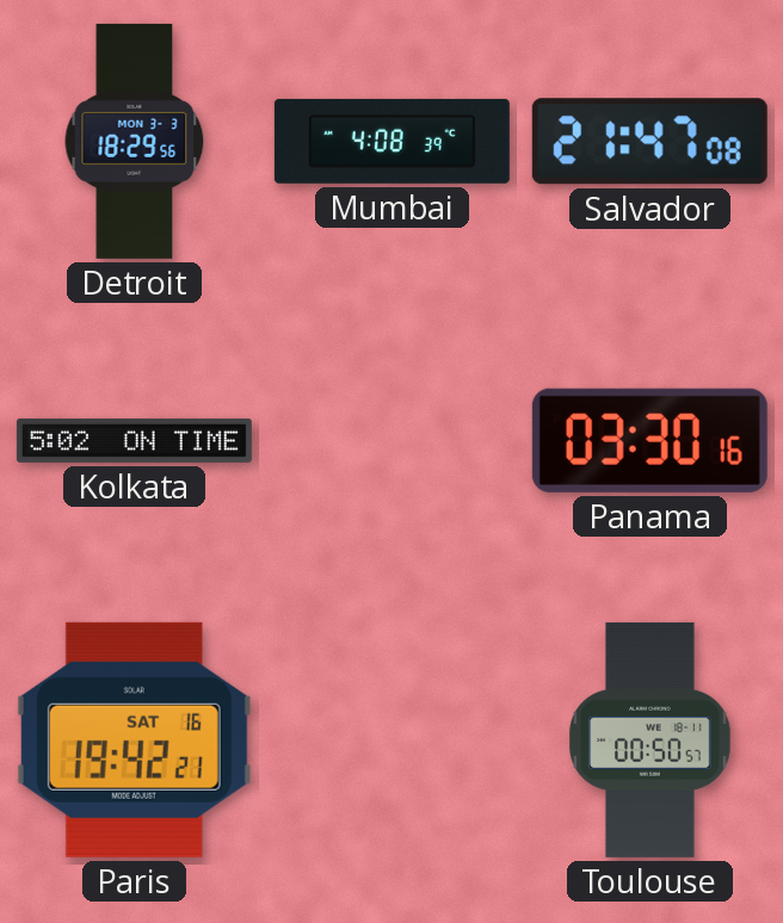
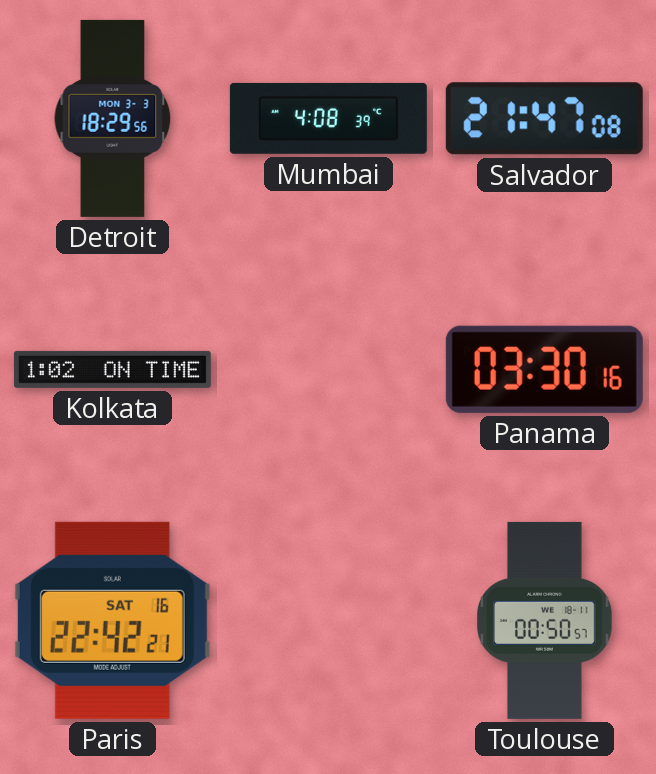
Kolkata: 5:02 -> 1:02
Paris: 19:42 -> 22:42
